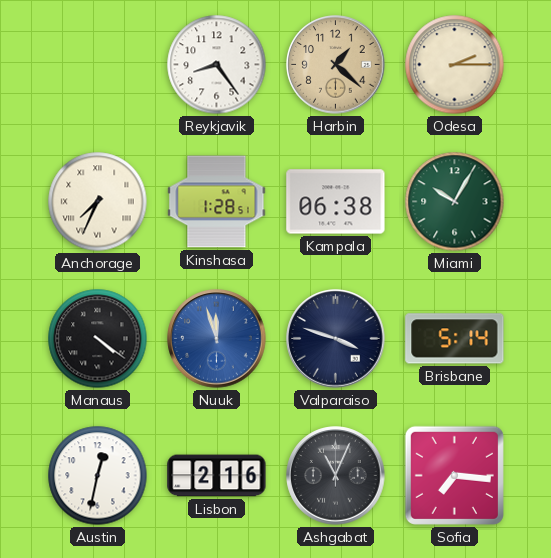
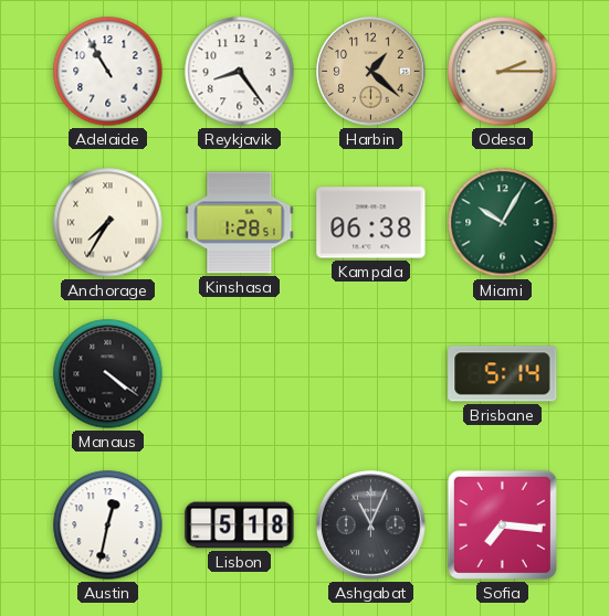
Adelaide: none -> 10:55
Anchorage: 7:34 -> 7:35
Nuuk: 11:57 -> none
Valparaiso: 3:48 -> none
Lisbon: 2:16 -> 5:18
